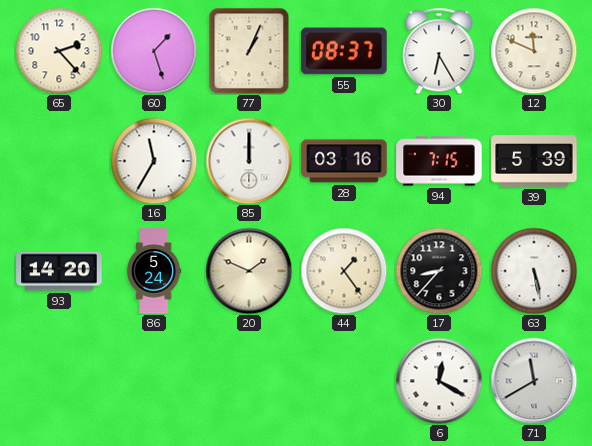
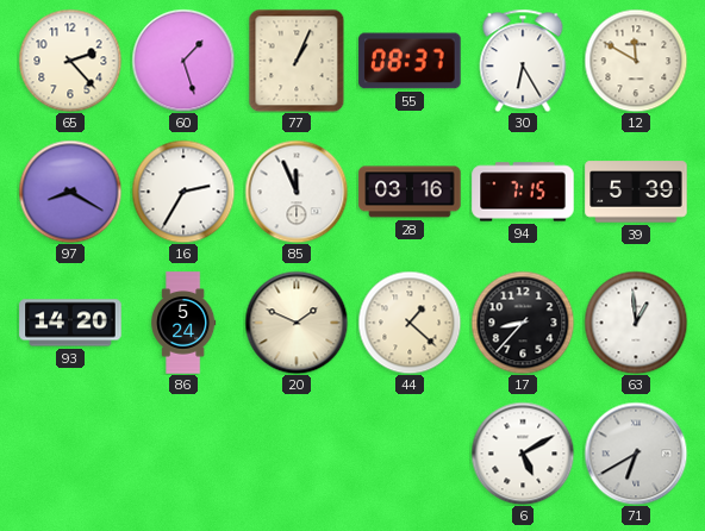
12: 11:49 -> 11:50
97: none -> 8:20
16: 11:35 -> 2:35
85: 12:00 -> 11:56
44: 1:24 -> 1:22
63: 5:28 -> 12:59
6: 12:20 -> 5:10
71: 11:40 -> 6:40
